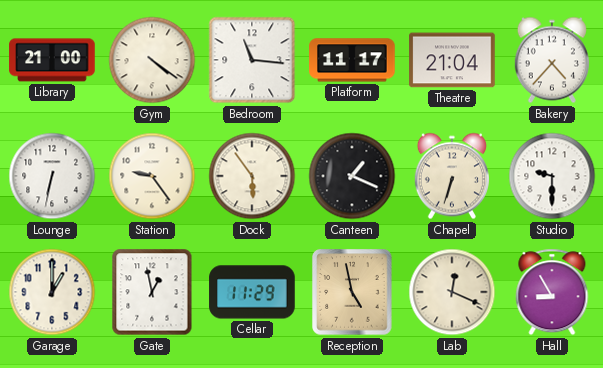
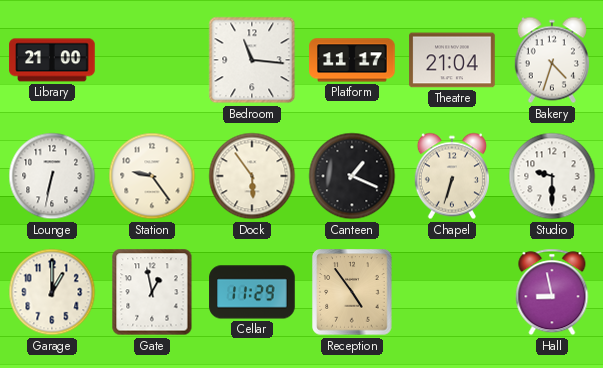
Gym: 4:21 -> none
Bakery: 4:37 -> 4:33
Reception: 4:58 -> 4:54
Lab: 12:19 -> none
Hall: 8:55 -> 8:58
